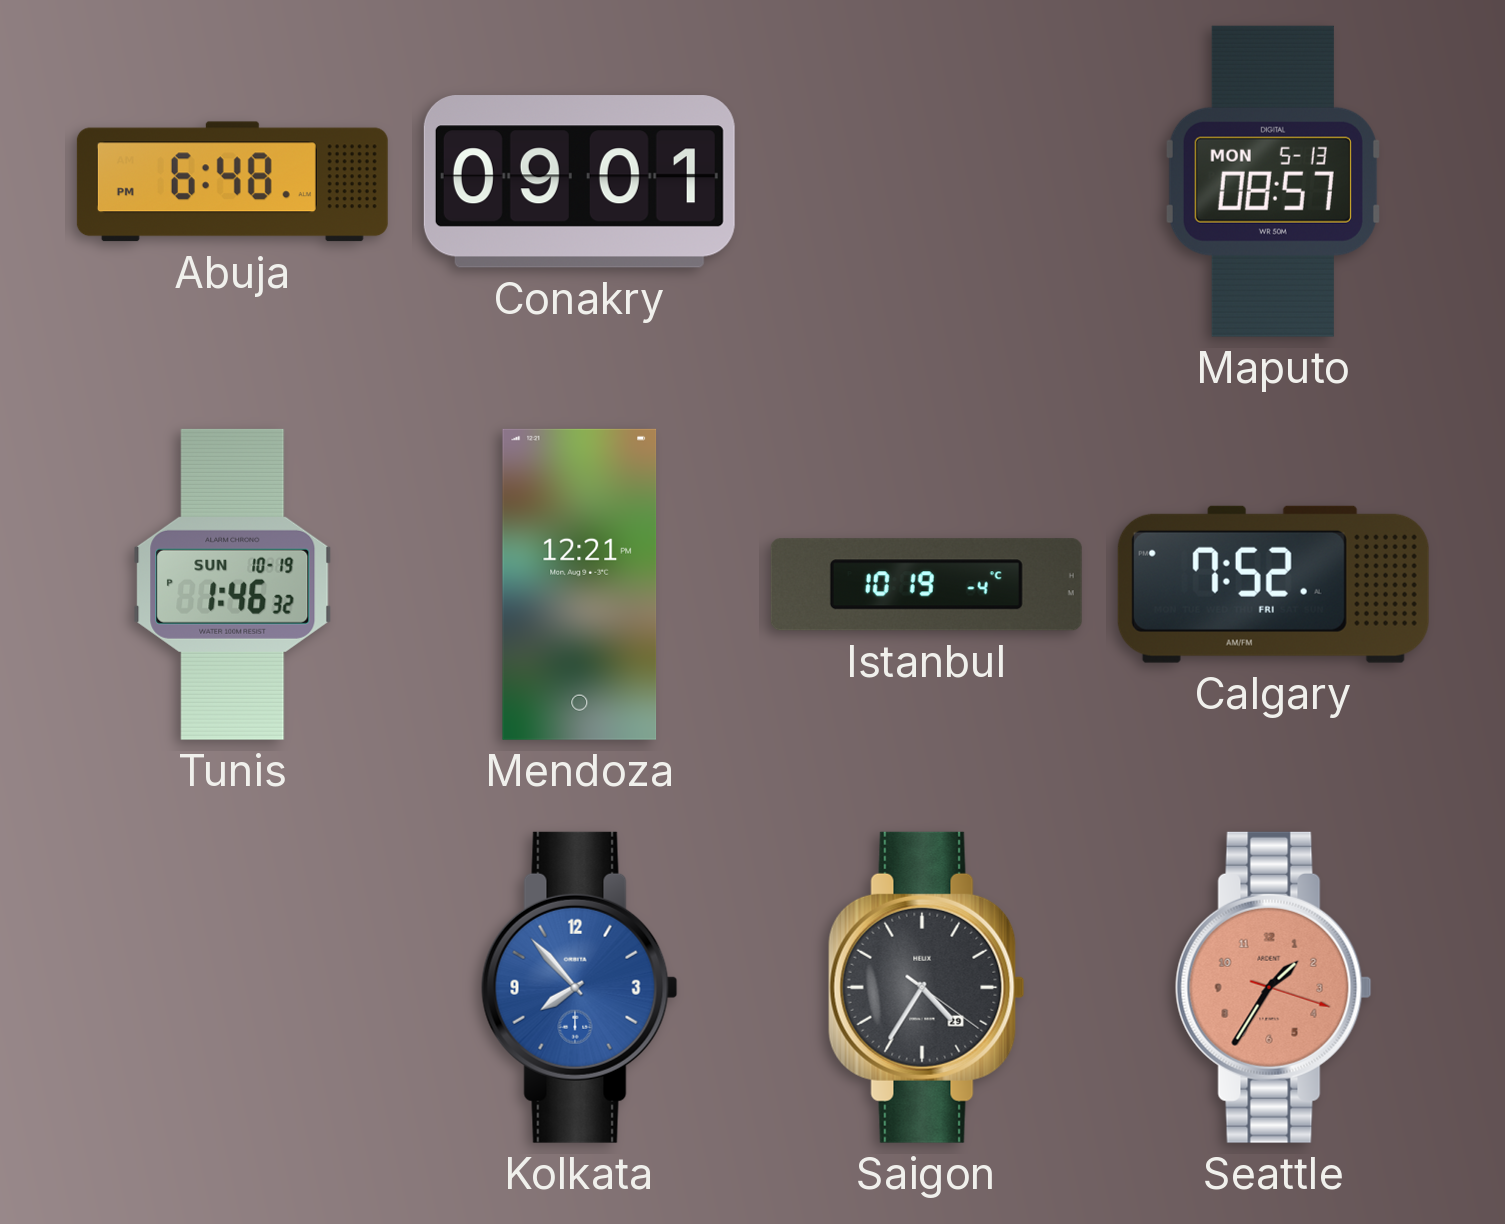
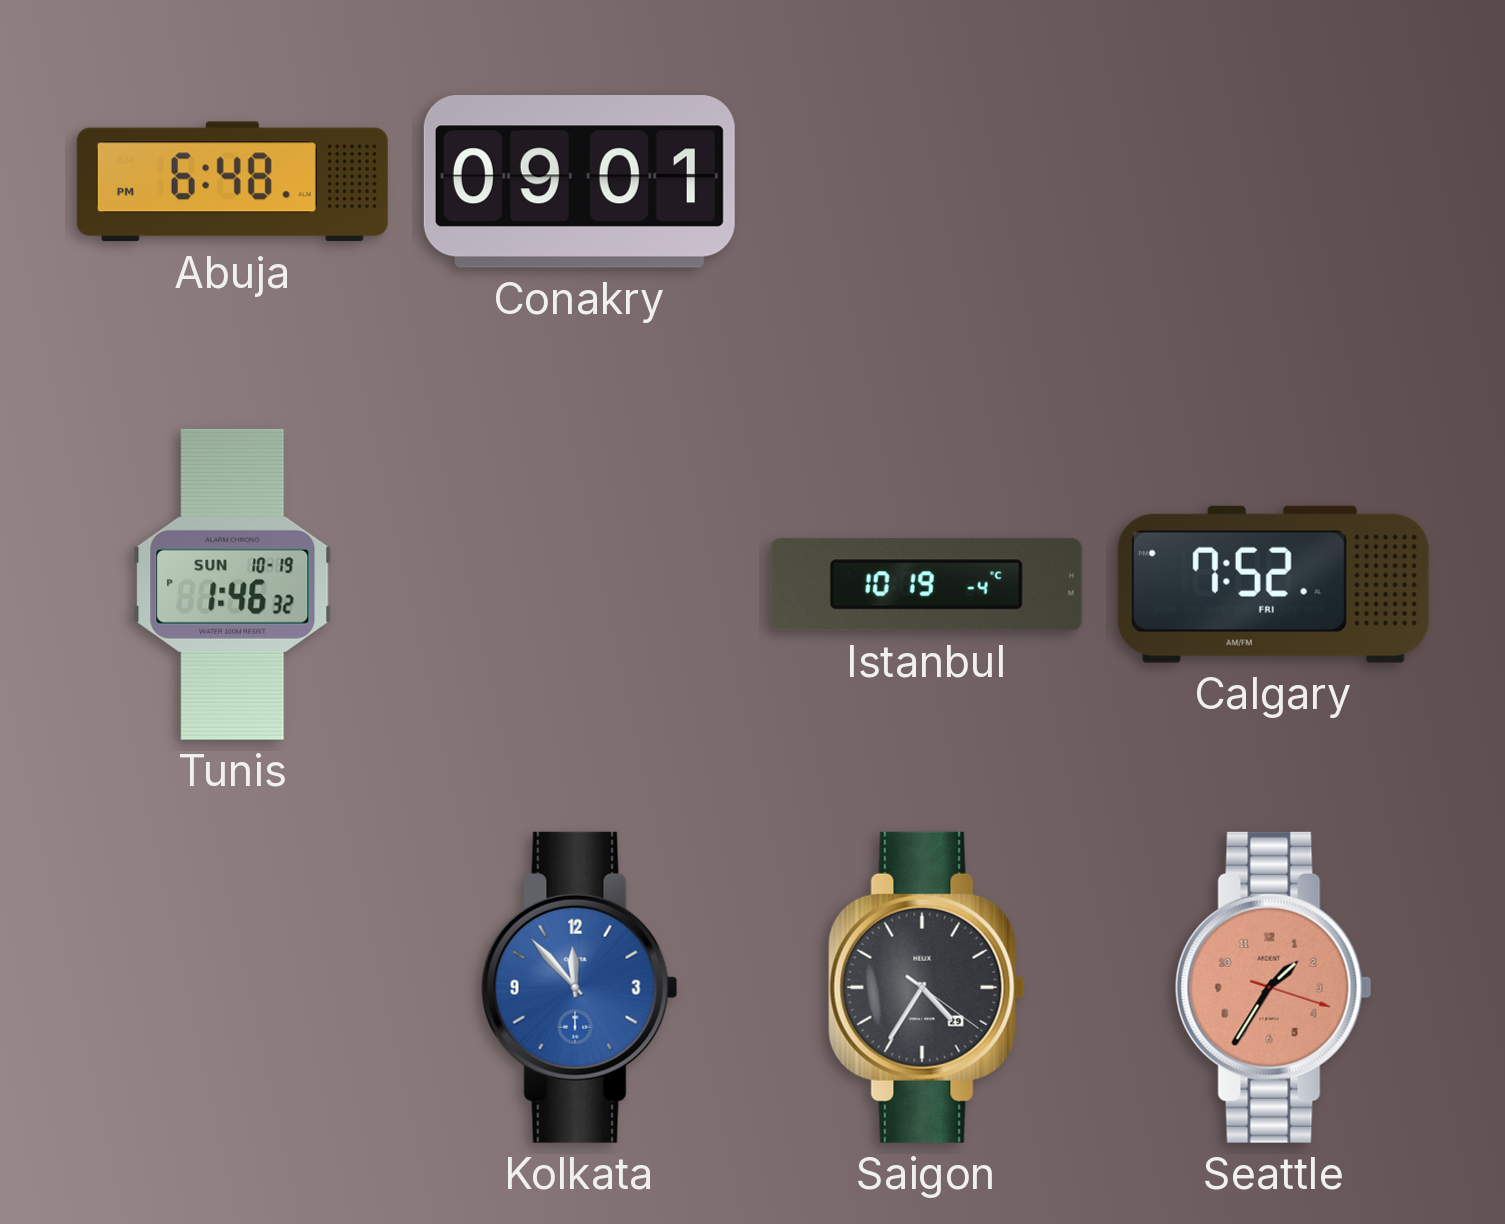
Maputo: 08:57 -> none
Mendoza: 12:21 -> none
Kolkata: 7:53 -> 11:53
